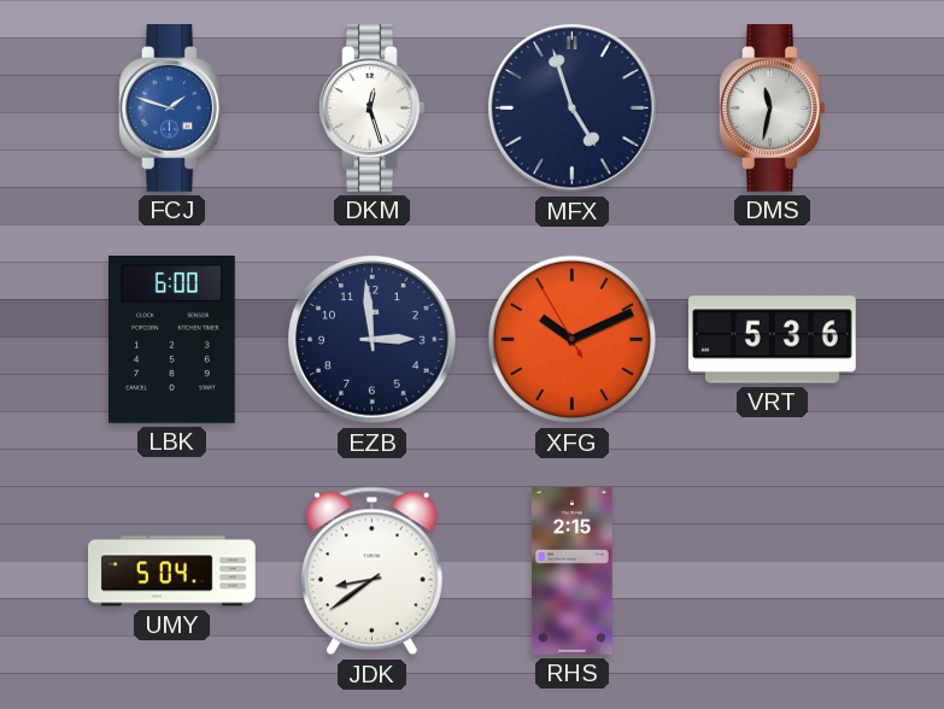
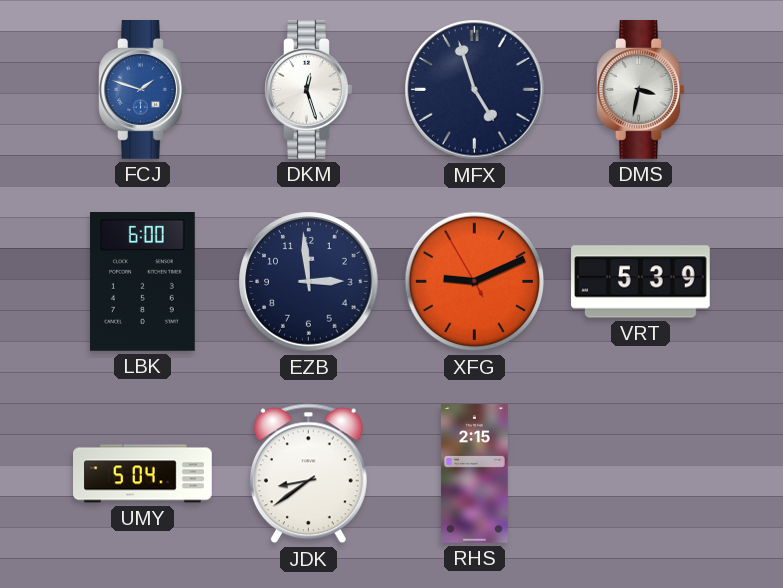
DMS: 11:32 -> 3:32
XFG: 10:10 -> 9:10
VRT: 5:36 -> 5:39
